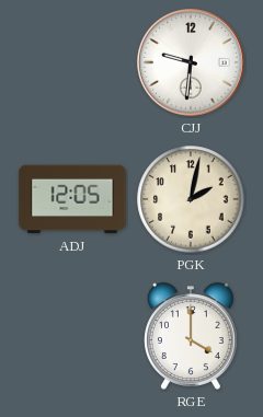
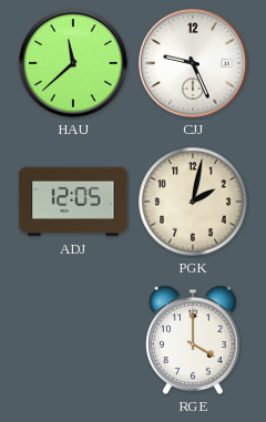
HAU: none -> 11:38
CJJ: 9:31 -> 9:26
